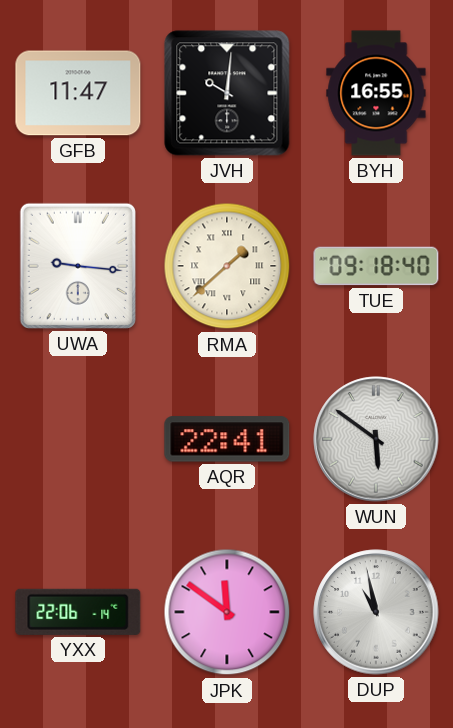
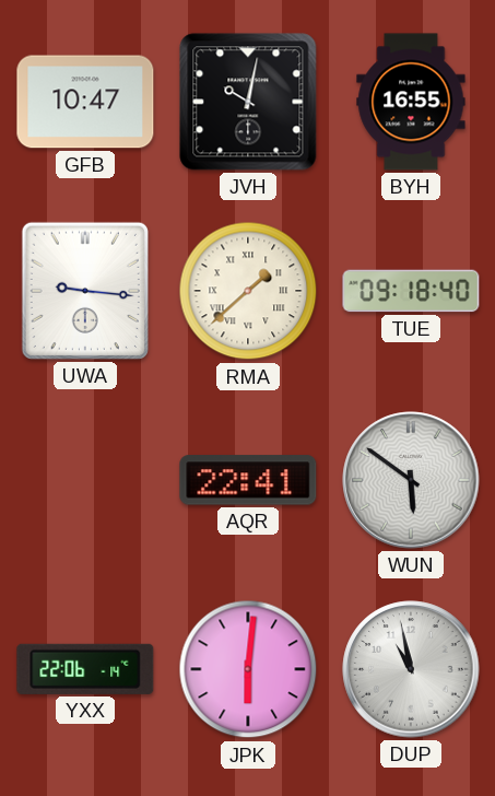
GFB: 11:47 -> 10:47
JVH: 10:01 -> 10:02
JPK: 11:51 -> 6:01
